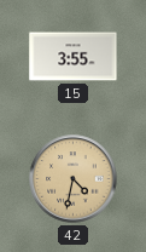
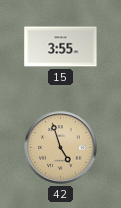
42: 4:32 -> 4:57
